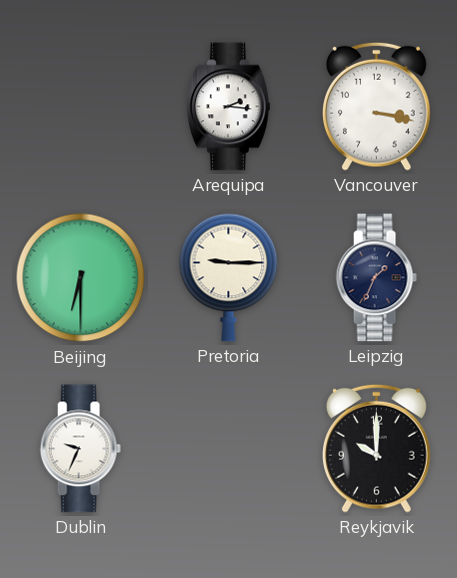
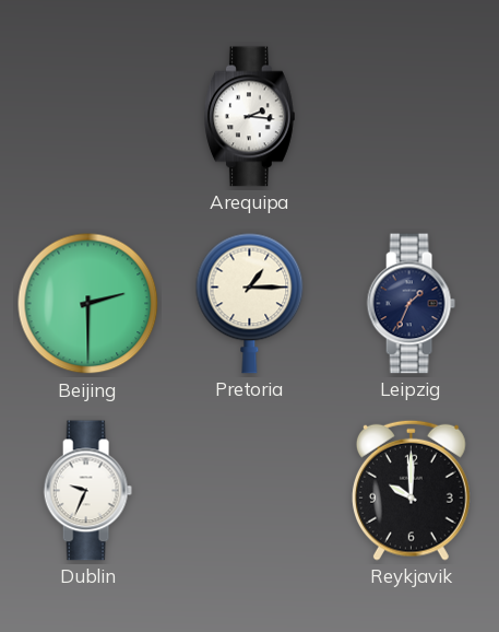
Vancouver: 3:17 -> none
Beijing: 6:30 -> 2:30
Pretoria: 9:15 -> 1:15
